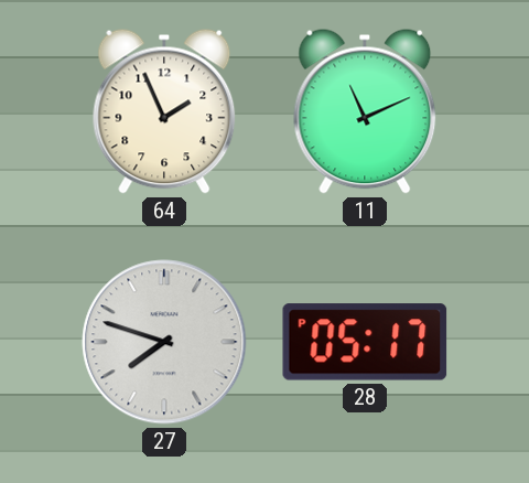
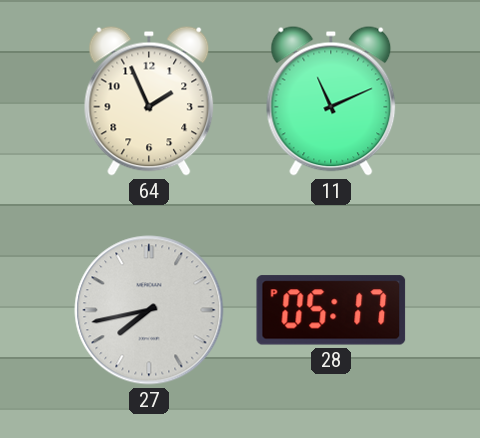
27: 7:48 -> 7:43
